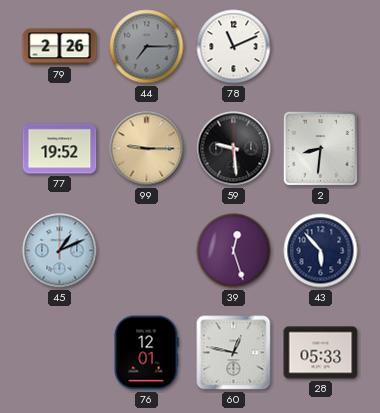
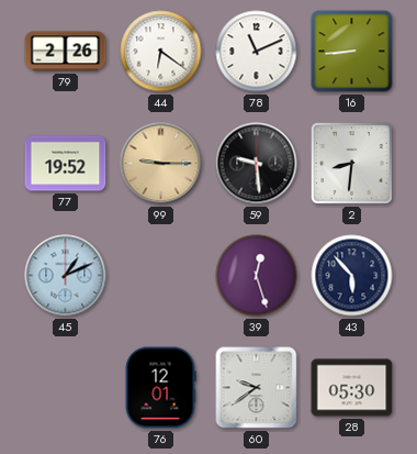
44: 7:15 -> 6:21
44 dial: grey -> white
16: none -> 8:44
60: 12:47 -> 9:39
28: 05:33 -> 05:30
